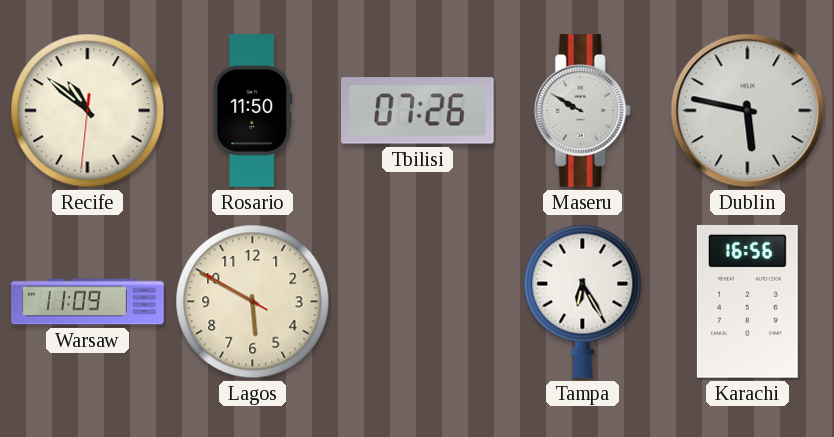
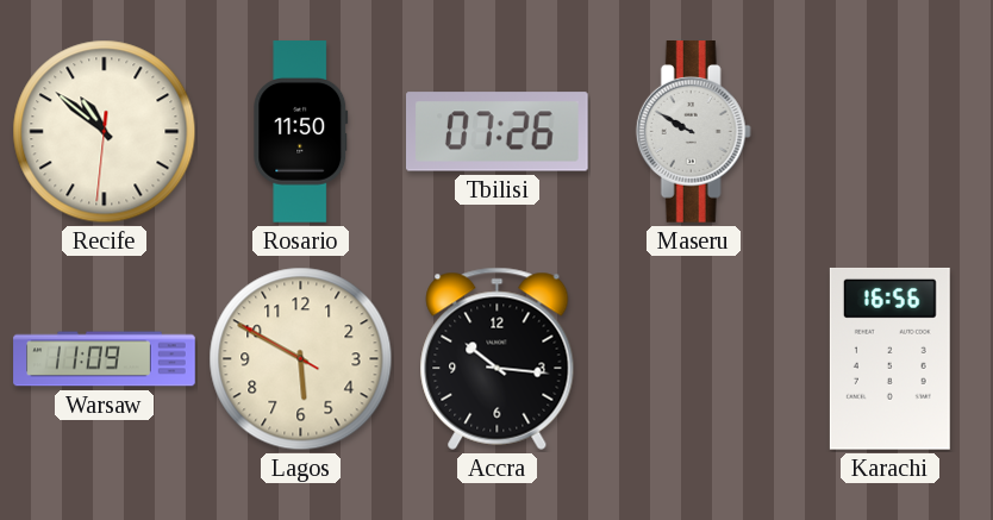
Dublin: 5:47 -> none
Accra: none -> 10:16
Tampa: 6:25 -> none
